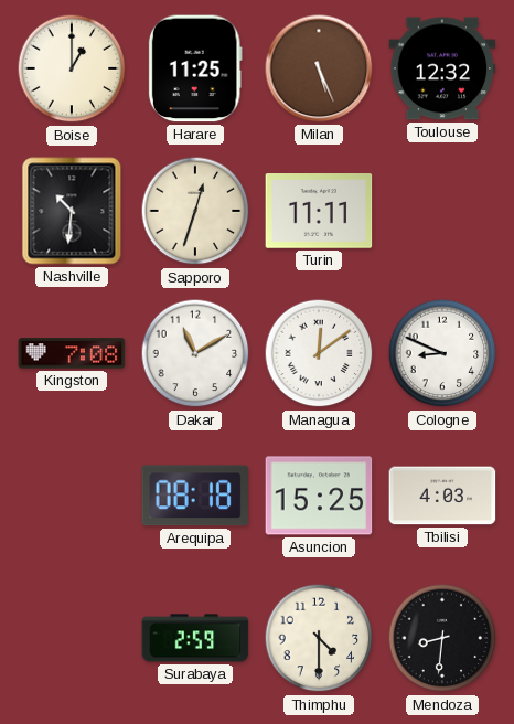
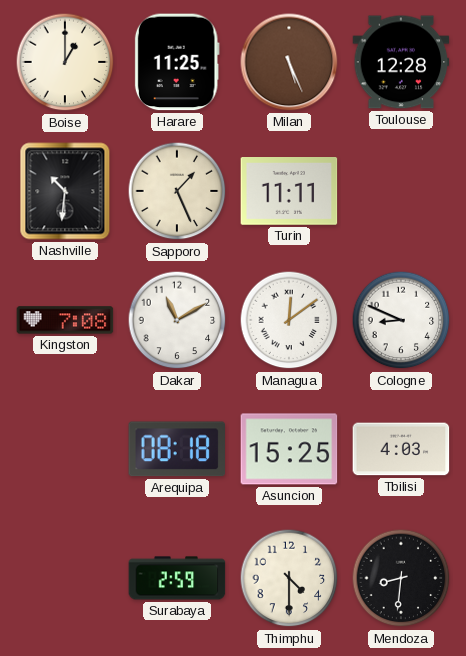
Toulouse: 12:32 -> 12:28
Sapporo: 12:33 -> 1:26
